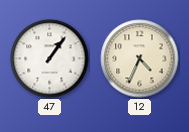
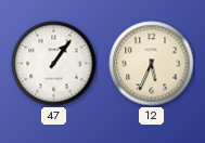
12: 4:34 -> 5:34
